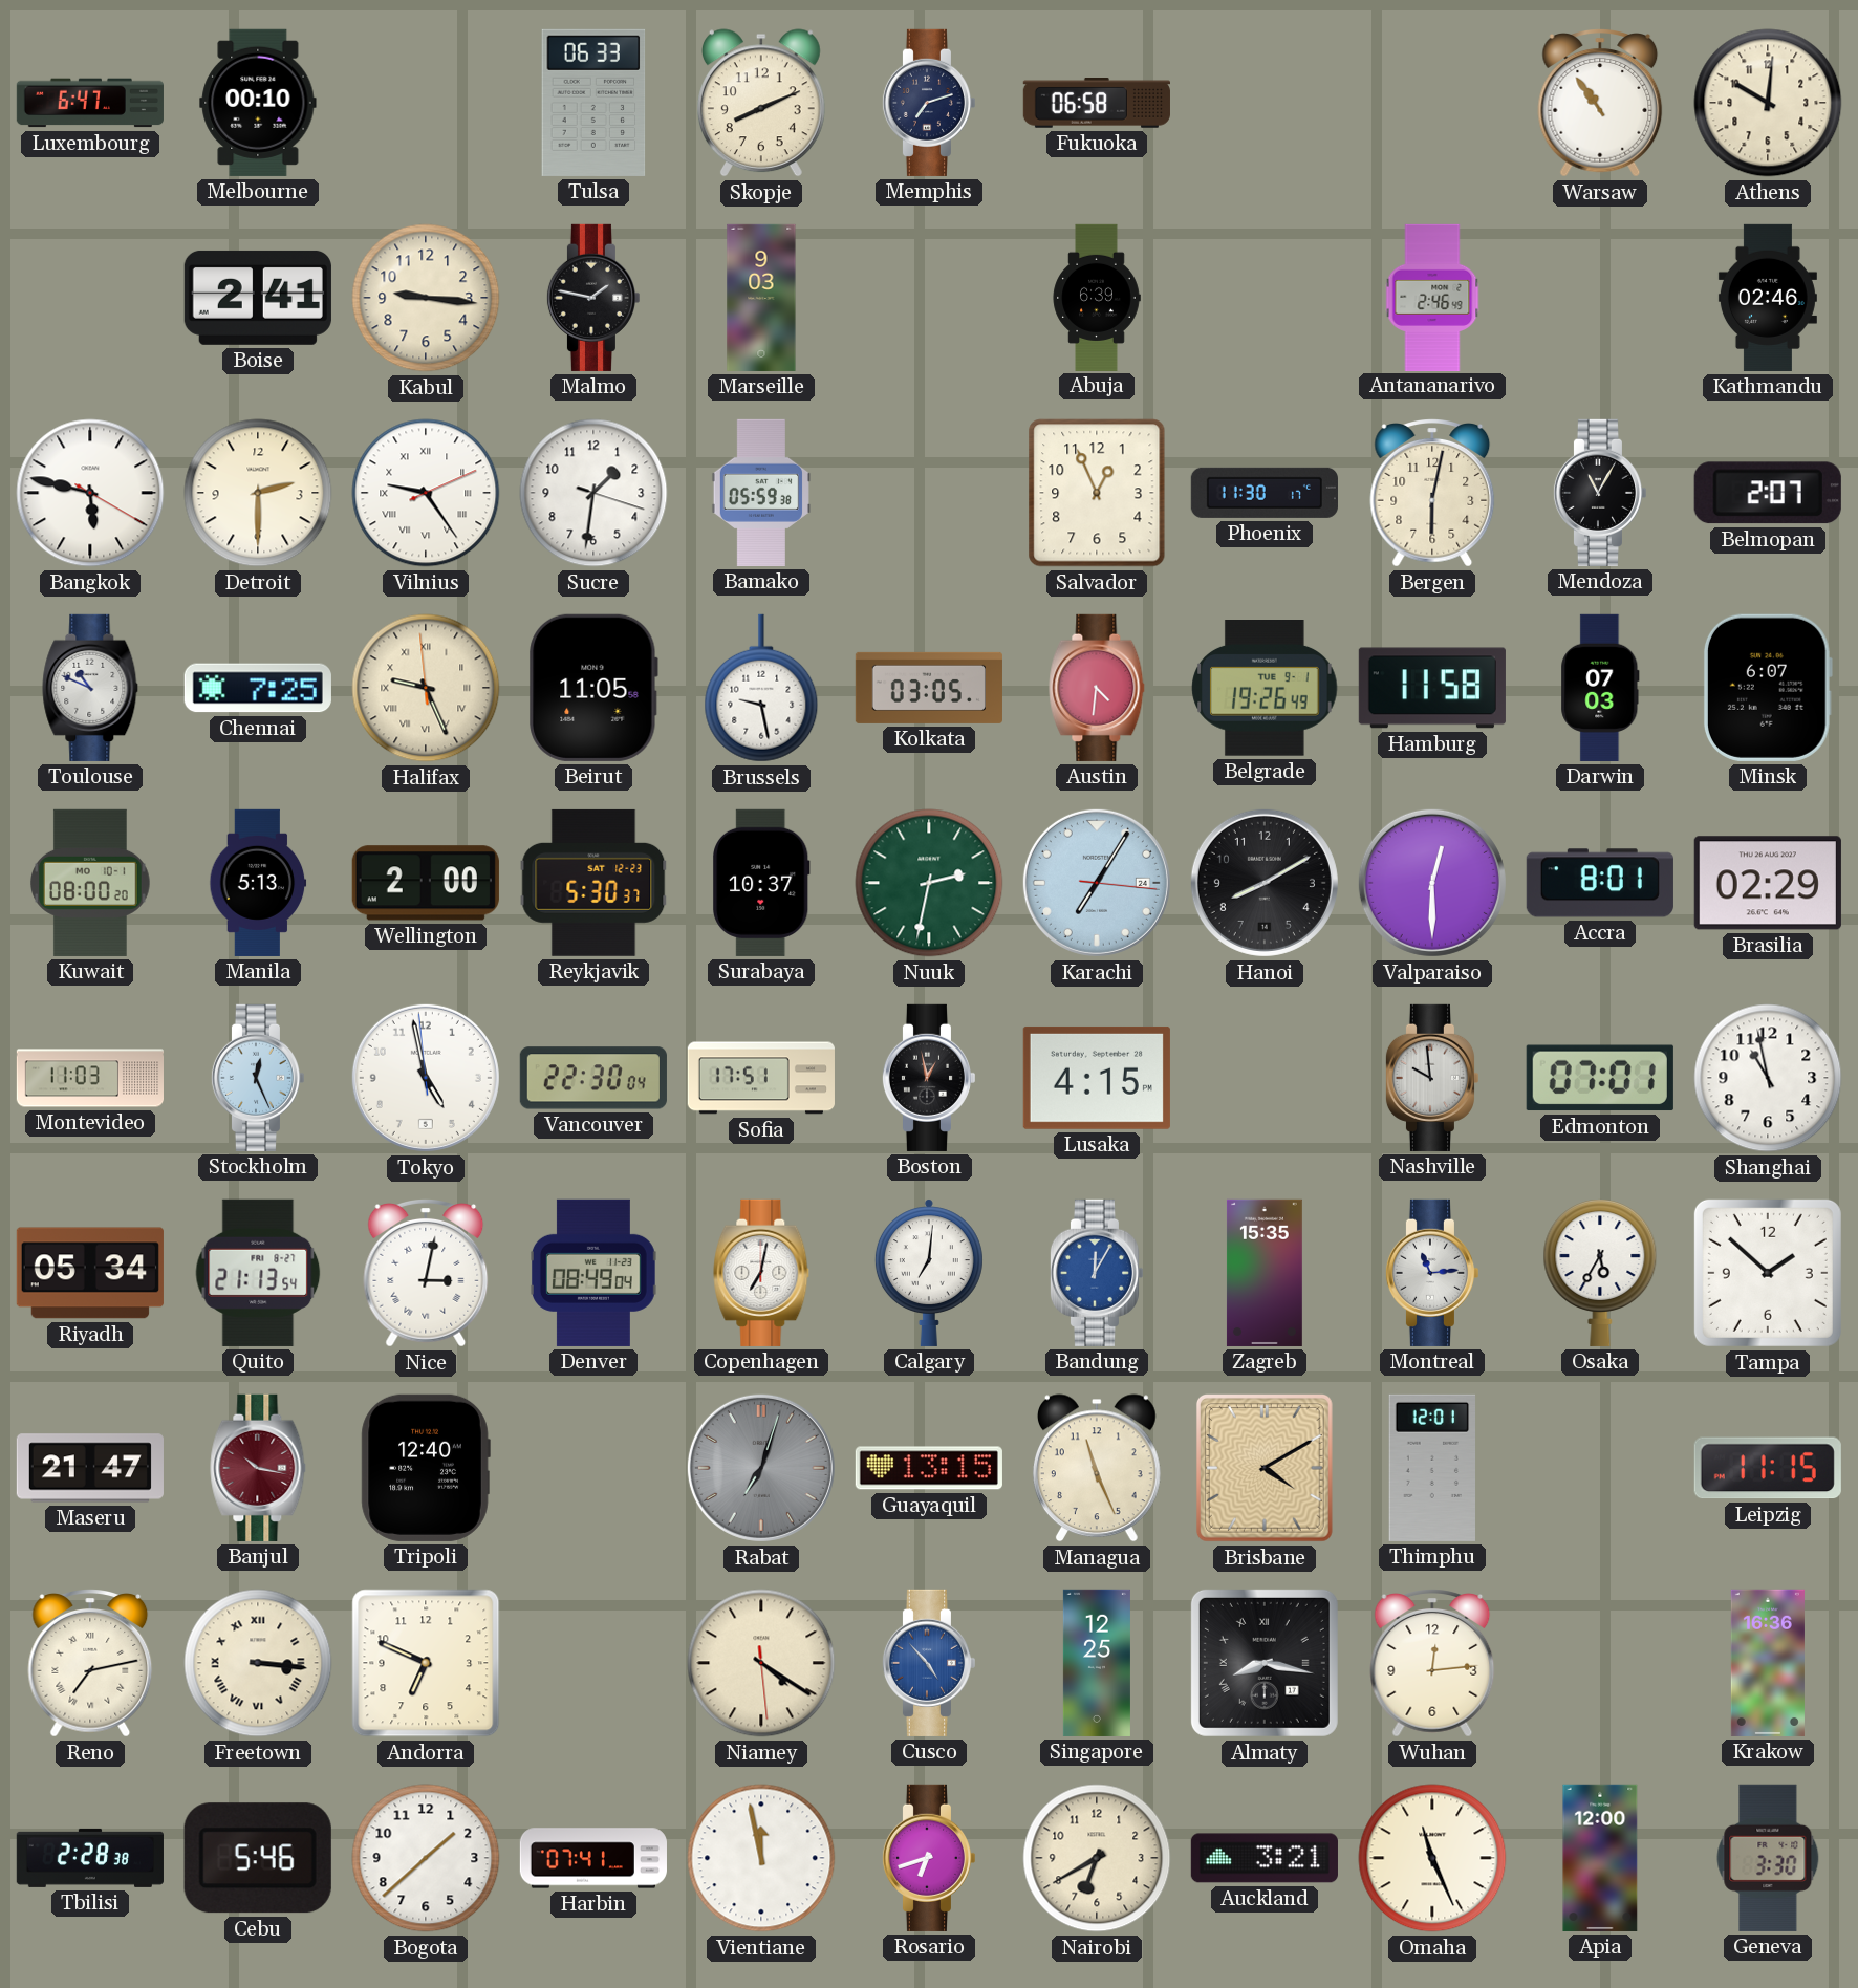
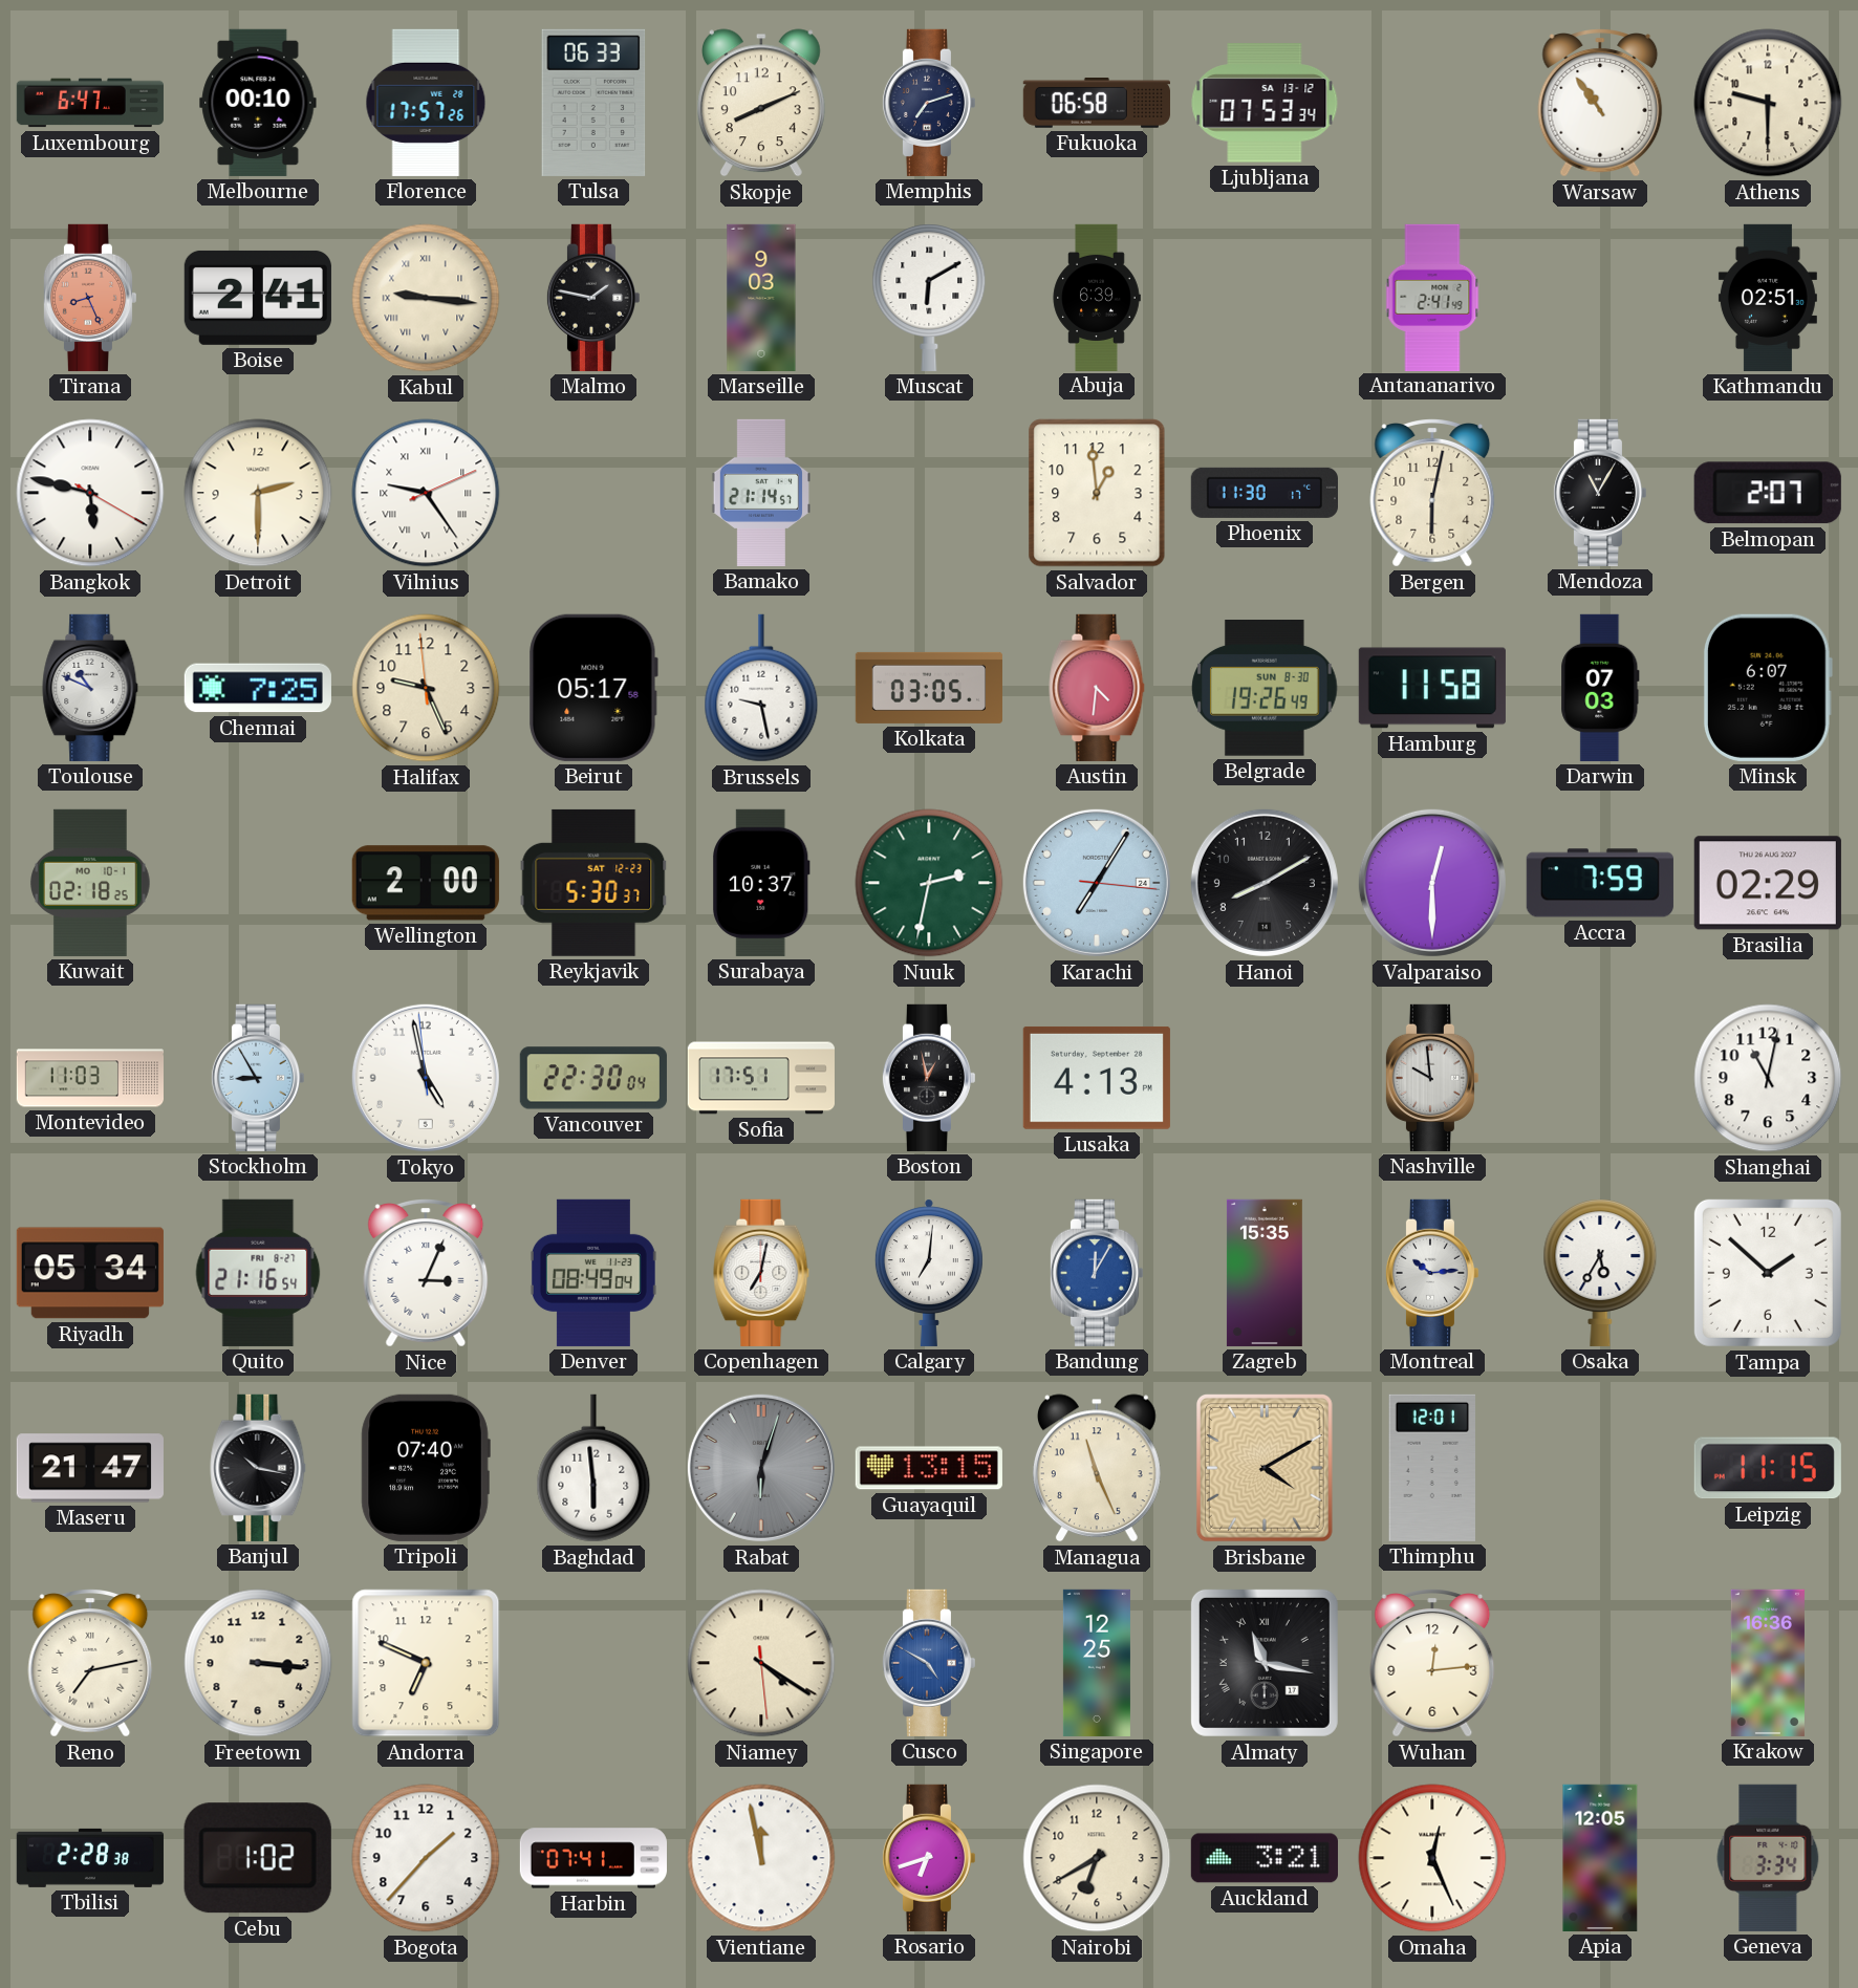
Florence: none -> 17:57
Ljubljana: none -> 07:53
Athens: 10:01 -> 9:30
Tirana: none -> 8:26
Kabul numerals: Arabic -> Roman
Muscat: none -> 6:10
Antananarivo: 2:46 -> 2:41
Kathmandu: 02:46 -> 02:51
Sucre: 1:31 -> none
Bamako: 05:59 -> 21:14
Salvador: 12:56 -> 12:59
Halifax numerals: Roman -> Arabic
Beirut: 11:05 -> 05:17
Belgrade date: TUE 9-1 -> SUN 8-30
Kuwait: 08:00 -> 02:18
Manila: 5:13 -> none
Accra: 8:01 -> 7:59
Stockholm: 12:26 -> 8:55
Lusaka: 4:15 -> 4:13
Edmonton: 07:01 -> none
Shanghai: 10:58 -> 11:02
Quito: 21:13 -> 21:16
Nice: 3:02 -> 3:04
Montreal: 11:14 -> 10:14
Banjul dial: burgundy -> black
Tripoli: 12:40 -> 07:40
Baghdad: none -> 5:59
Rabat: 7:03 -> 6:03
Freetown numerals: Roman -> Arabic
Cusco: 4:53 -> 4:50
Almaty: 8:17 -> 11:17
Cebu: 5:46 -> 1:02
Bogota: 1:38 -> 1:37
Omaha: 11:26 -> 12:26
Apia: 12:00 -> 12:05
Geneva: 3:30 -> 3:34
